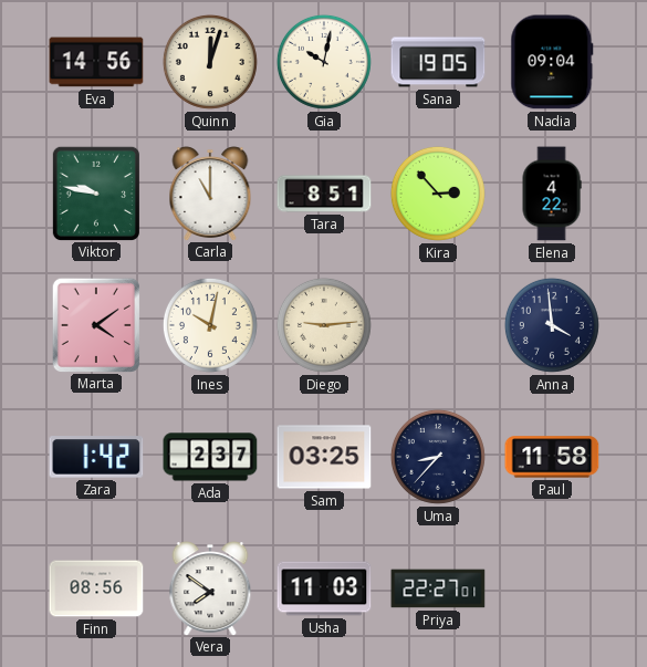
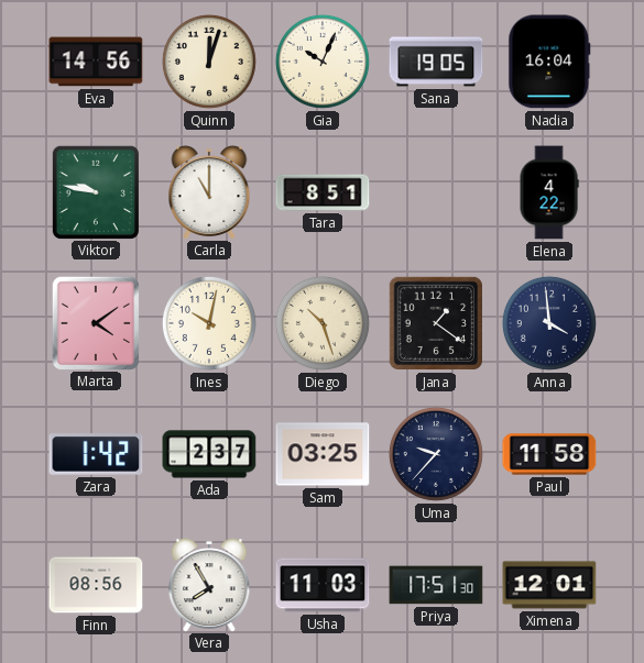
Gia: 10:02 -> 10:04
Nadia: 09:04 -> 16:04
Kira: 2:53 -> none
Diego: 9:14 -> 10:27
Jana: none -> 1:21
Uma: 8:37 -> 9:37
Vera: 7:51 -> 7:55
Priya: 22:27 -> 17:51
Ximena: none -> 12:01
